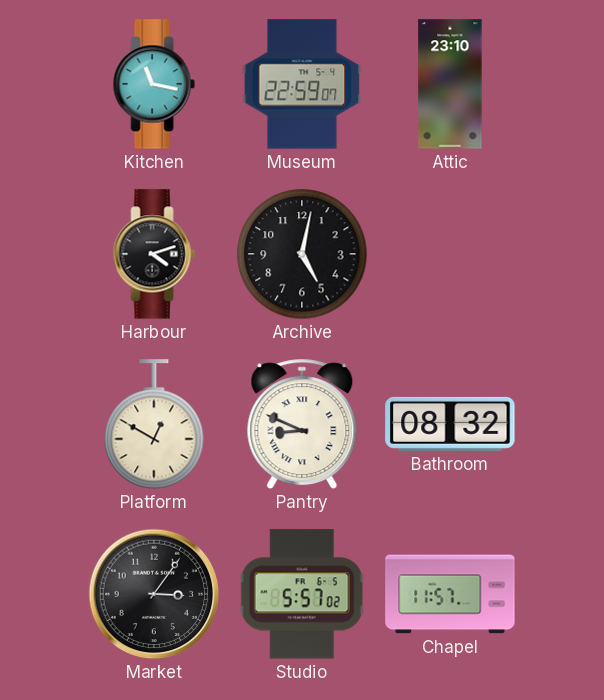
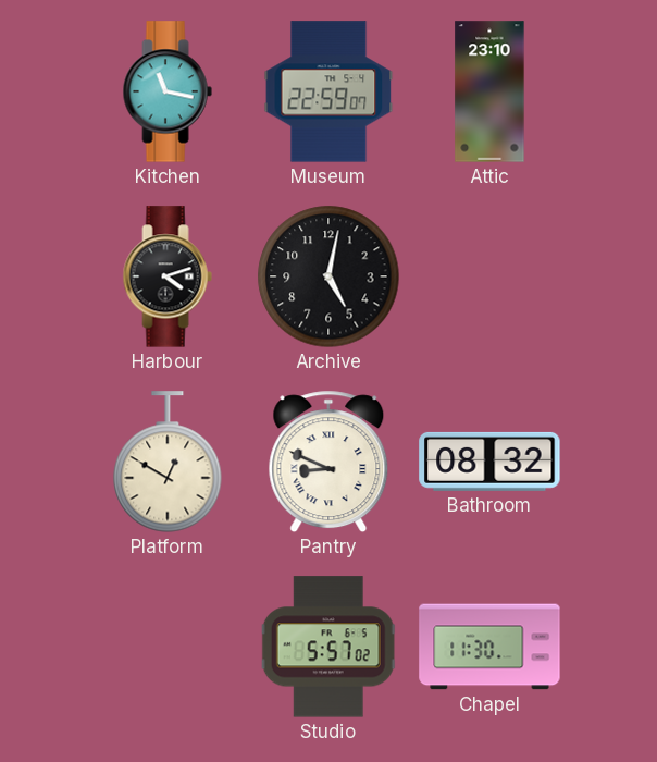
Market: 3:06 -> none
Chapel: 11:57 -> 11:30
